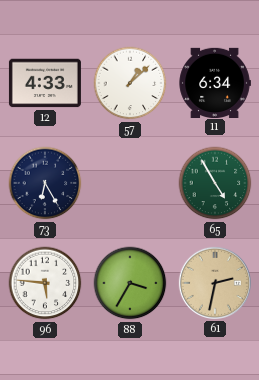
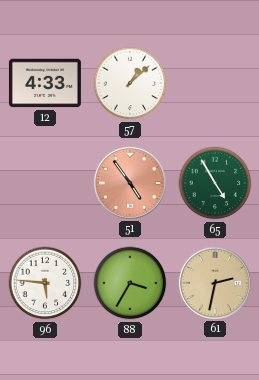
11: 6:34 -> none
73: 6:25 -> none
51: none -> 4:54
